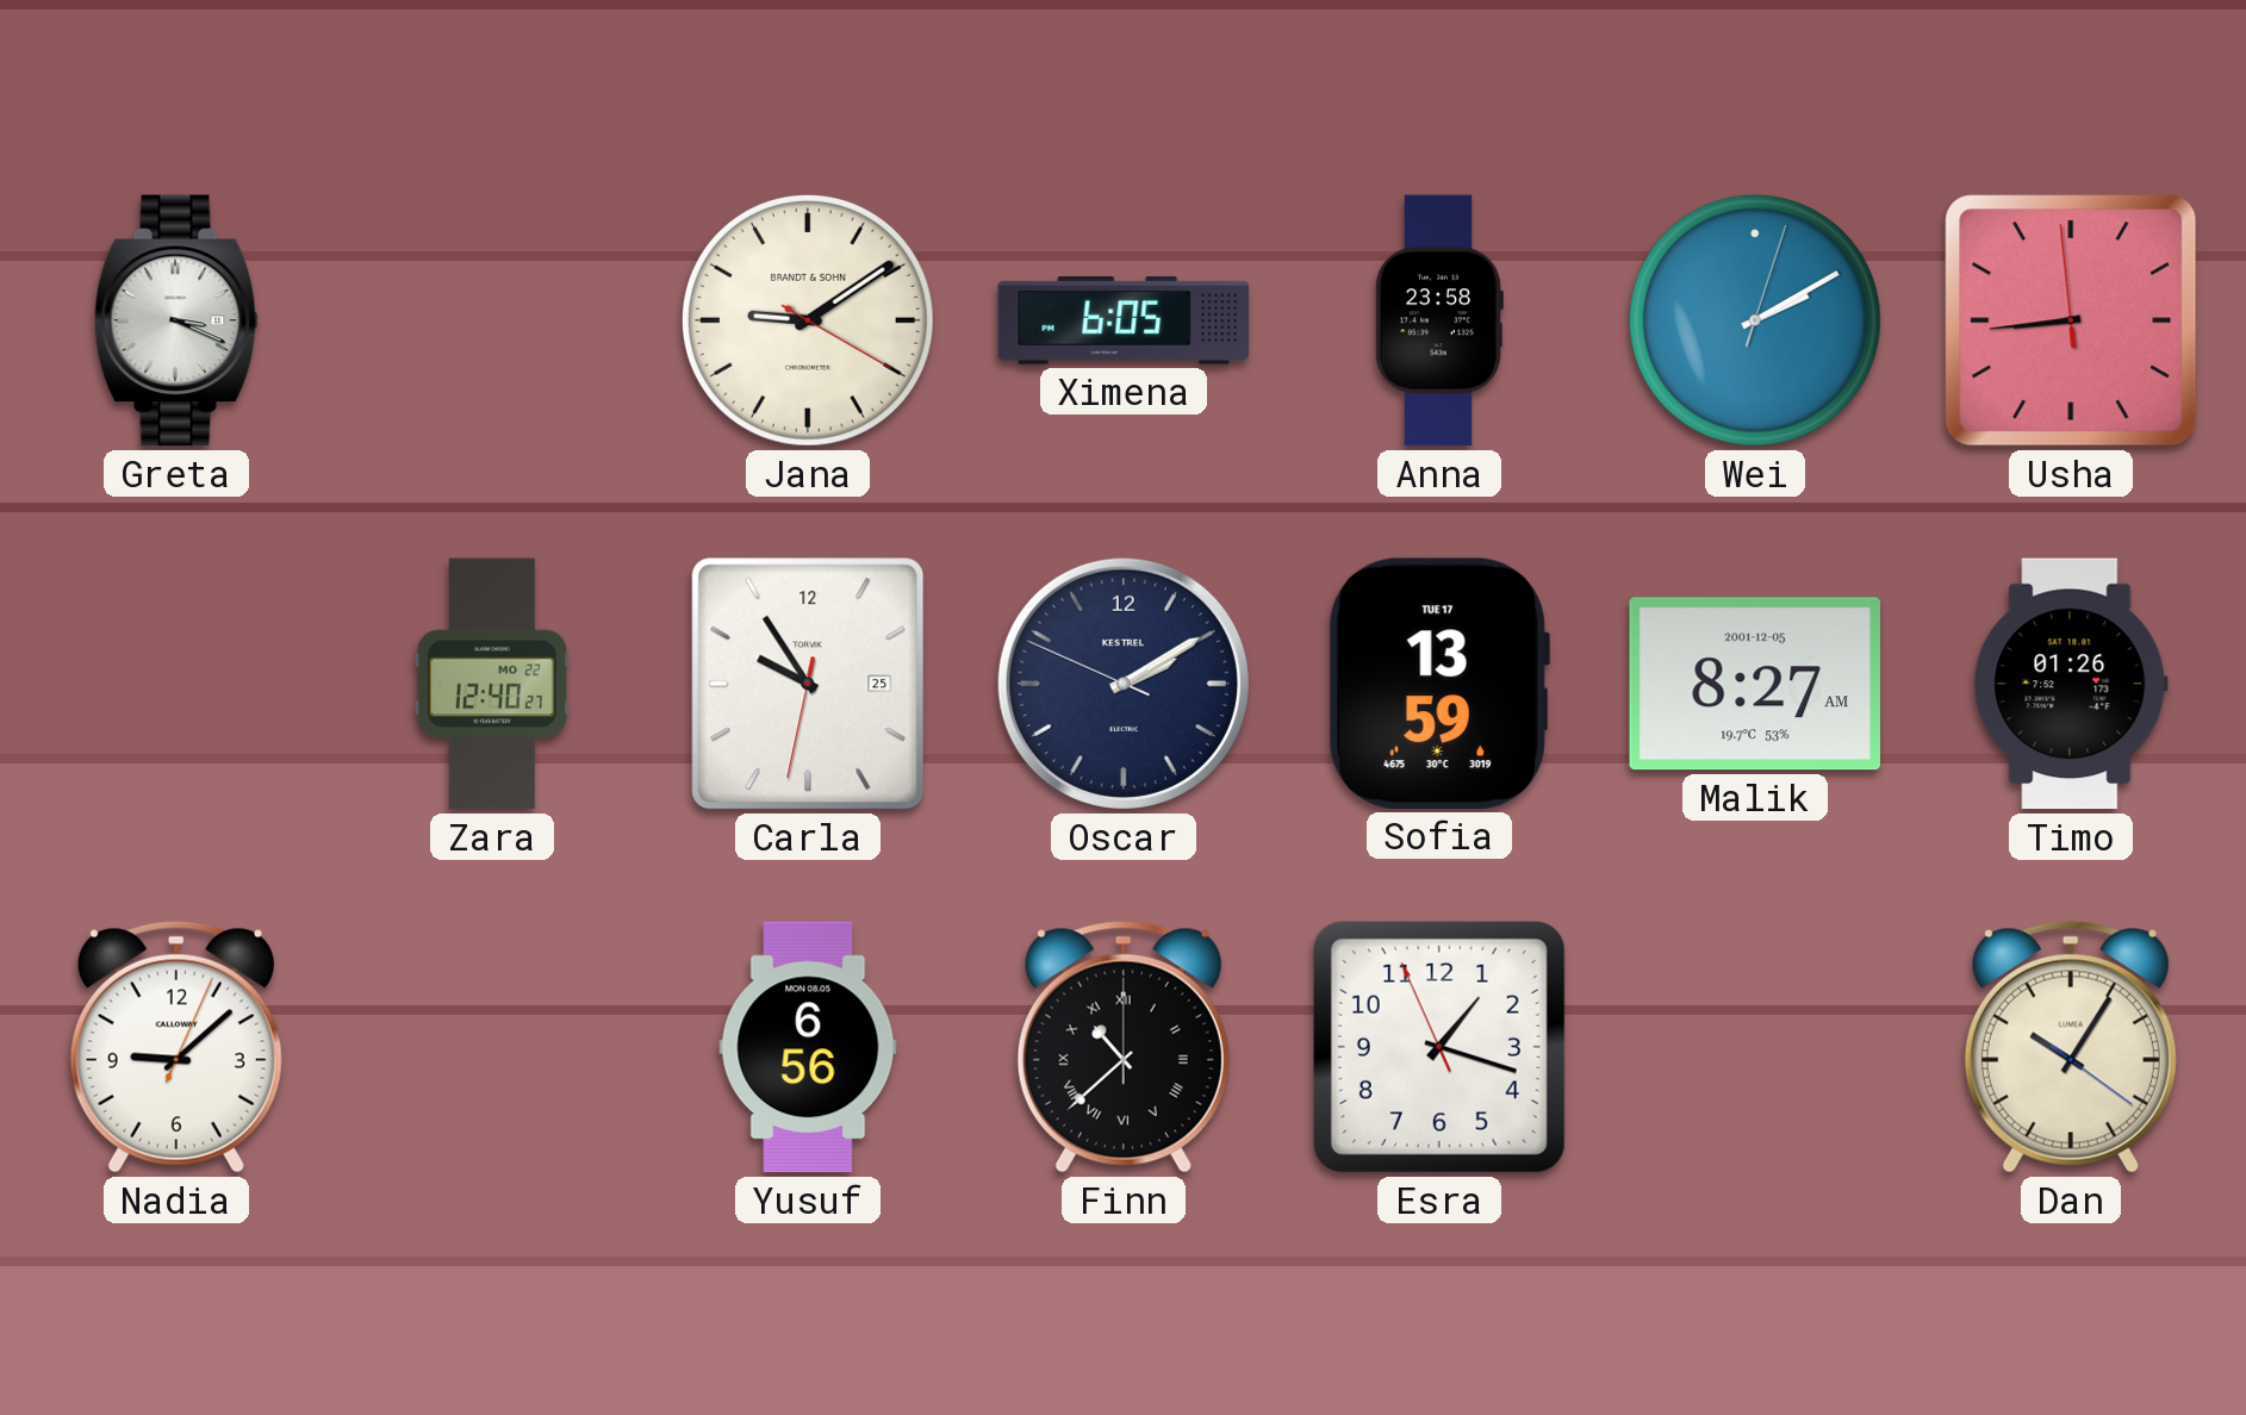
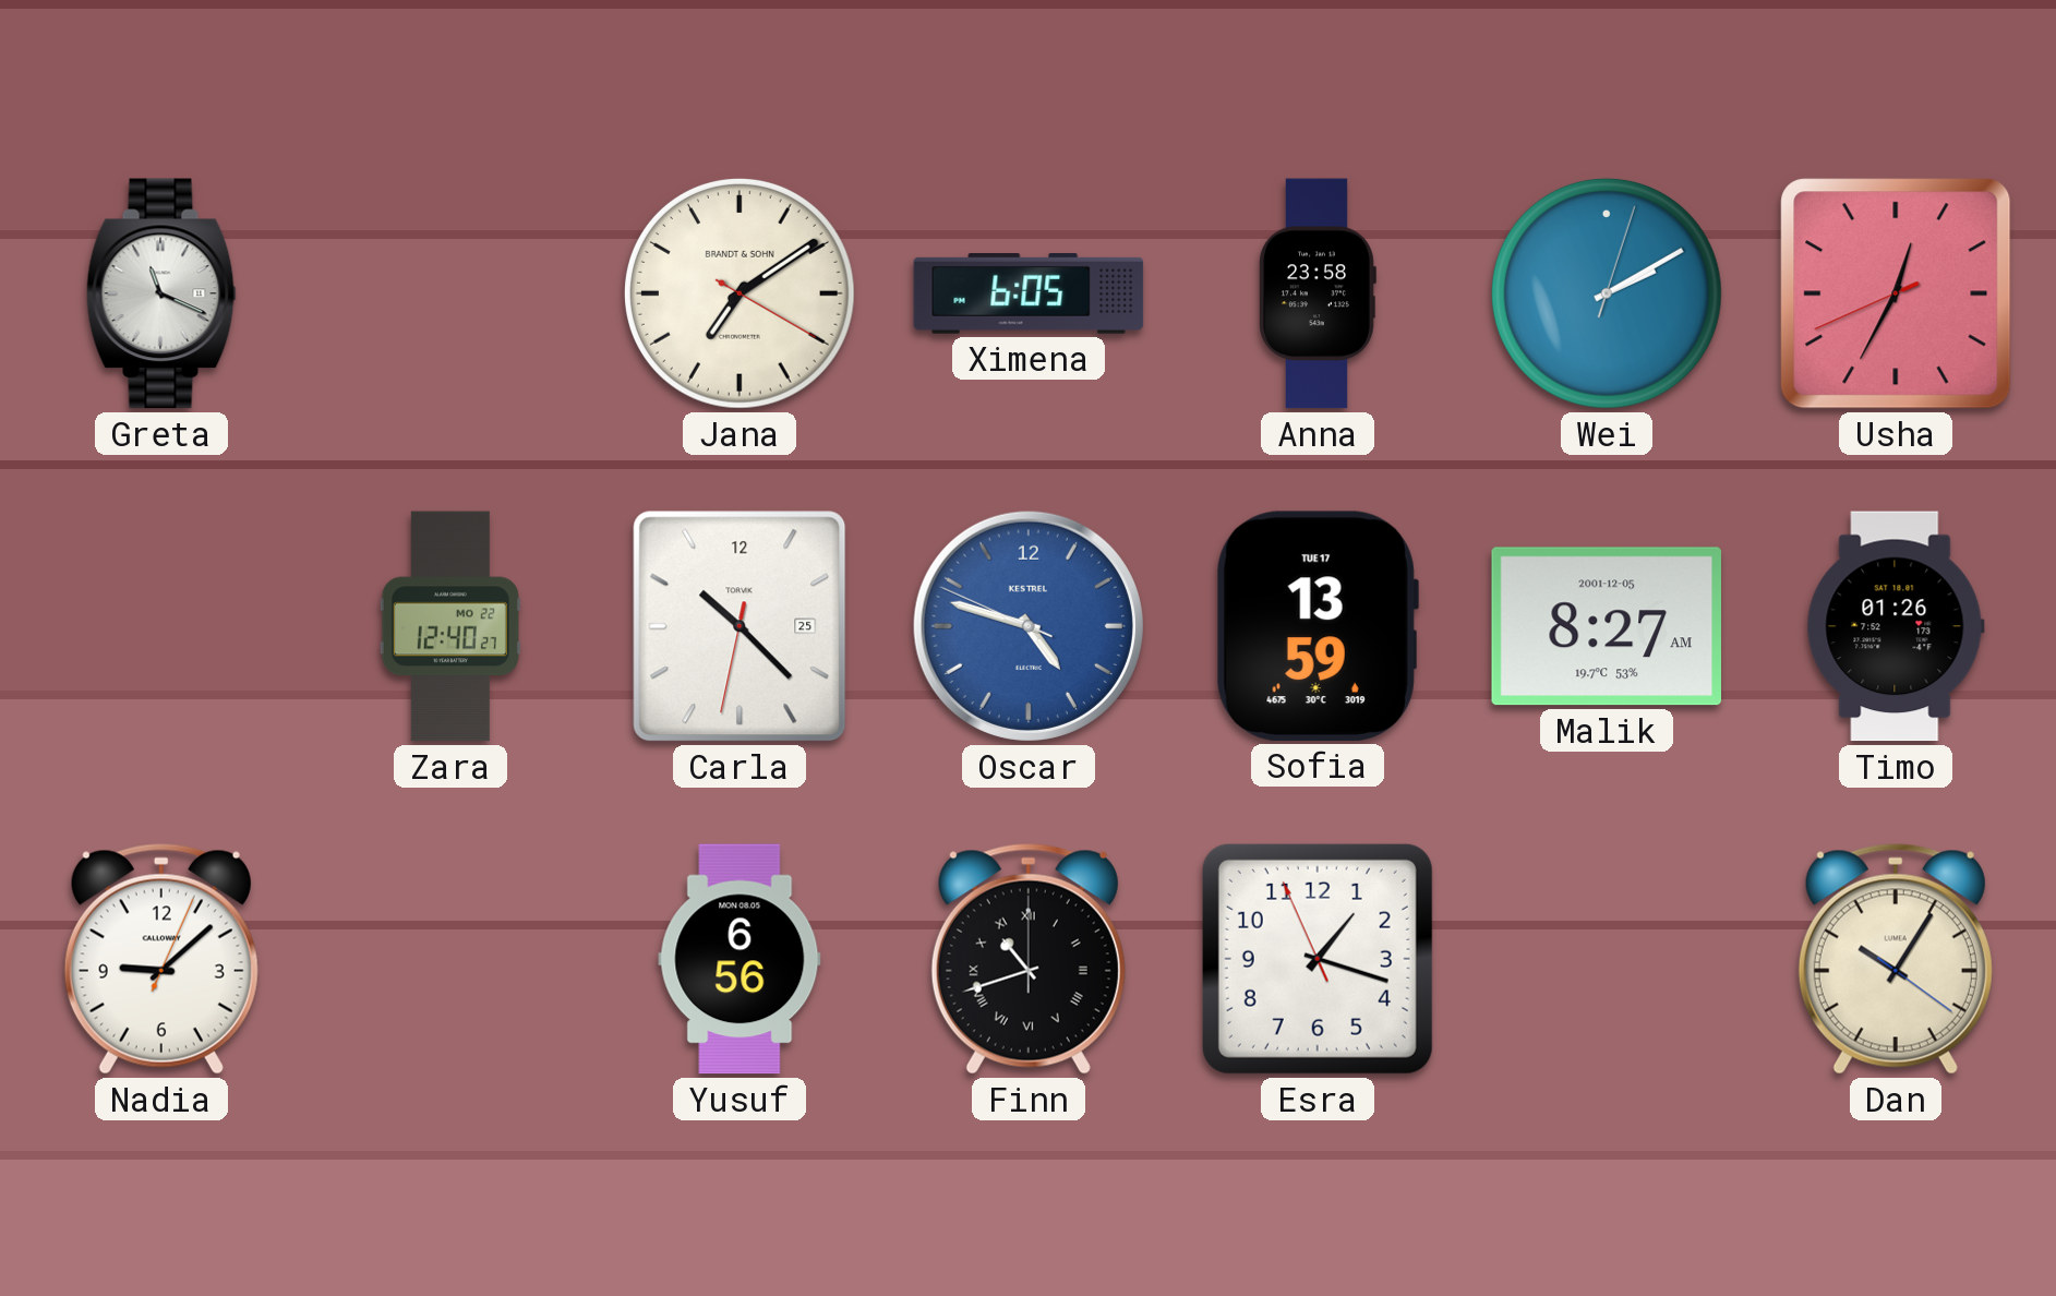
Greta: 3:19 -> 11:19
Jana: 9:09 -> 7:09
Usha: 8:43 -> 12:34
Carla: 9:54 -> 10:22
Oscar: 2:09 -> 4:47
Oscar dial: navy -> blue
Finn: 10:38 -> 10:42
